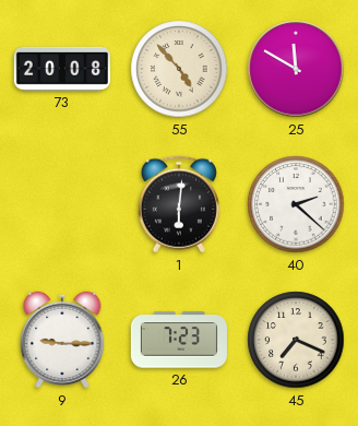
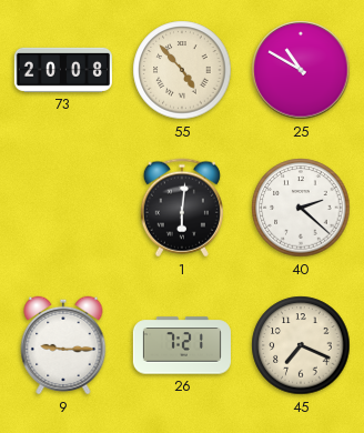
25: 11:50 -> 10:50
26: 7:23 -> 7:21
